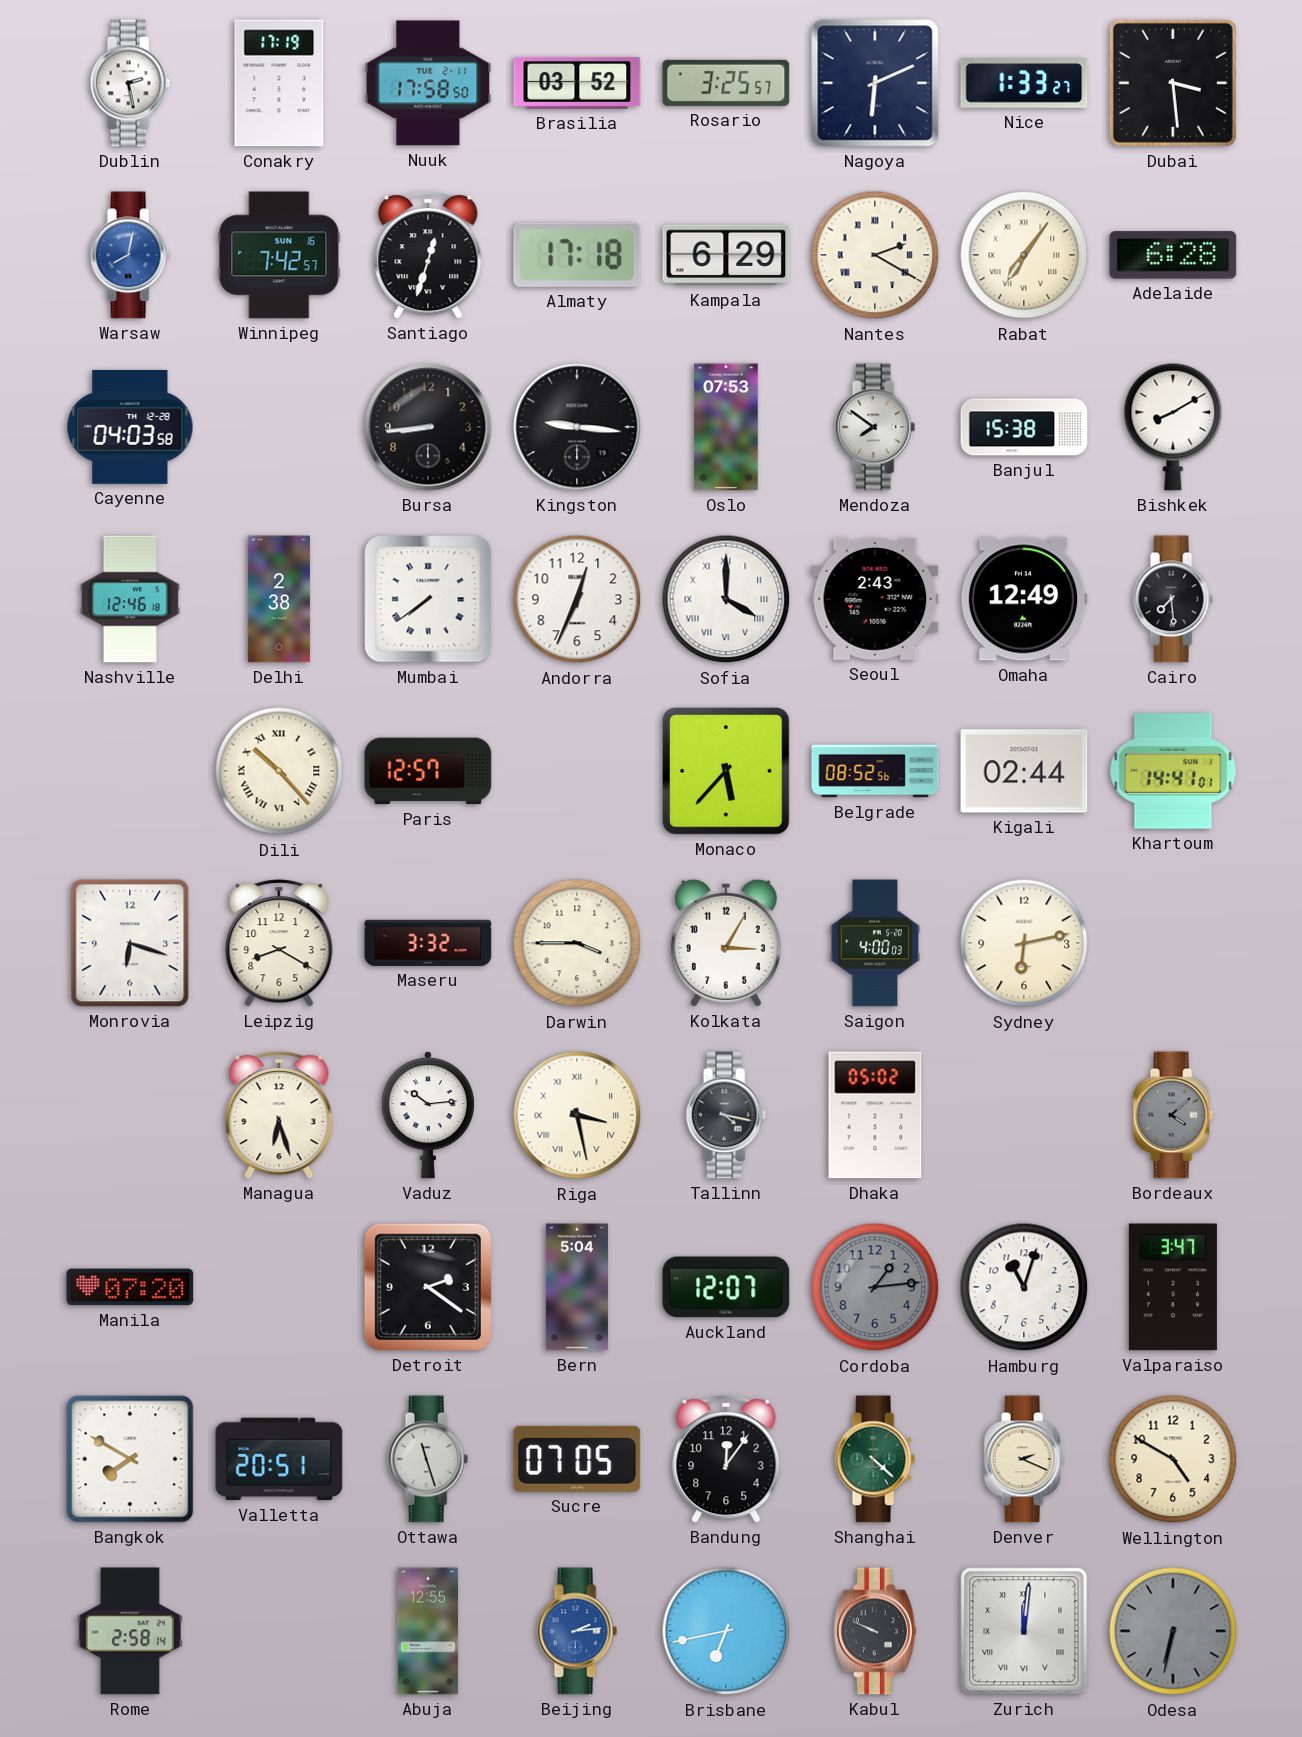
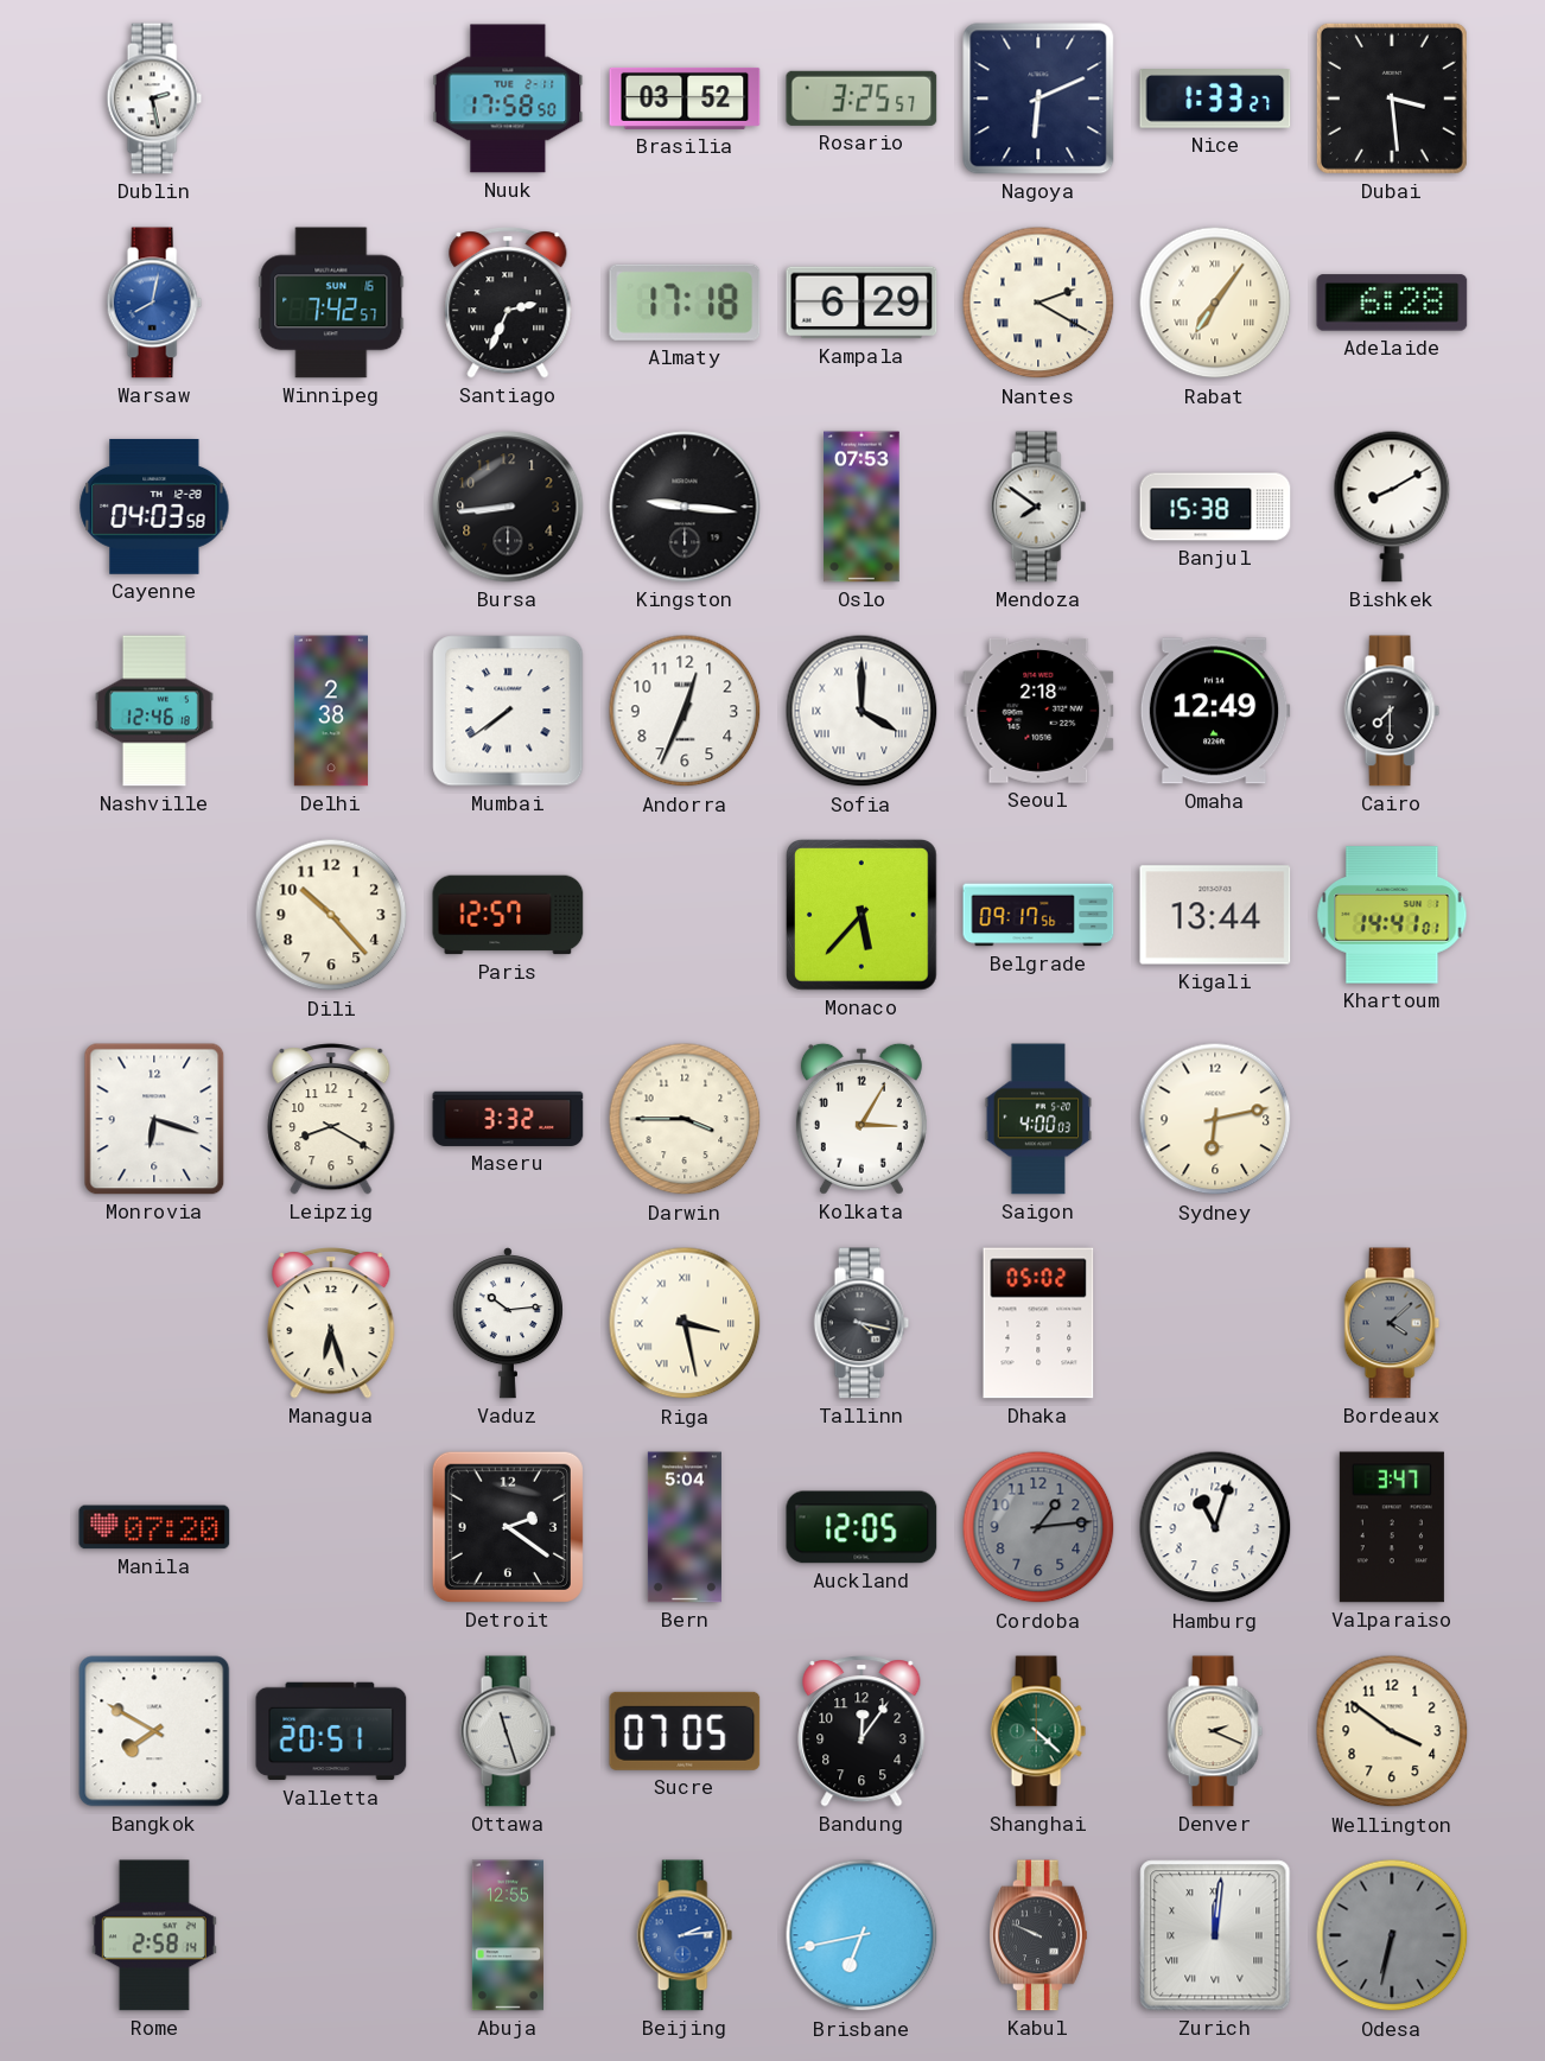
Conakry: 17:19 -> none
Santiago: 12:33 -> 2:34
Seoul: 2:43 -> 2:18
Cairo: 7:29 -> 7:30
Dili numerals: Roman -> Arabic
Belgrade: 08:52 -> 09:17
Kigali: 02:44 -> 13:44
Auckland: 12:07 -> 12:05
Wellington: 4:50 -> 3:51
